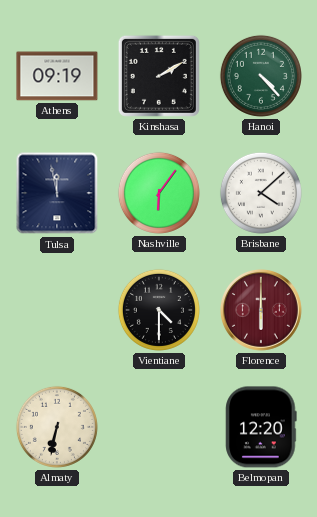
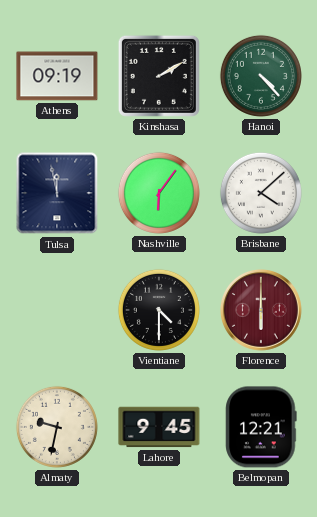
Almaty: 6:32 -> 9:32
Lahore: none -> 9:45
Belmopan: 12:20 -> 12:21
